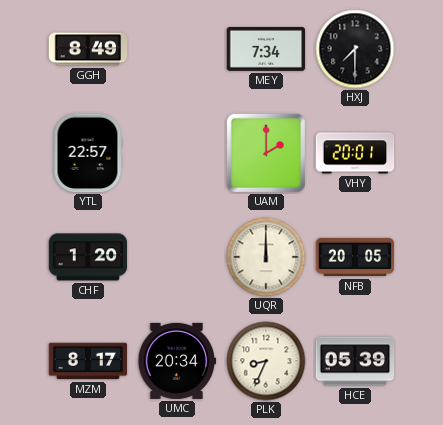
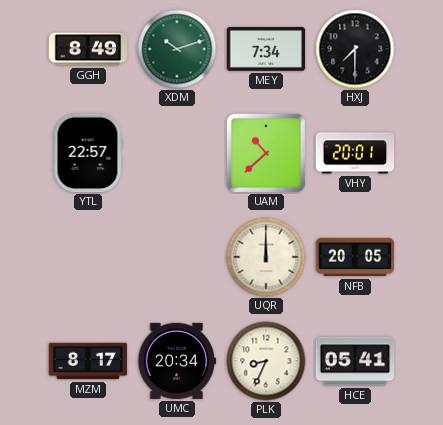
XDM: none -> 10:12
UAM: 2:00 -> 10:38
CHF: 1:20 -> none
HCE: 05:39 -> 05:41
